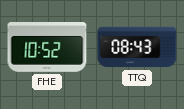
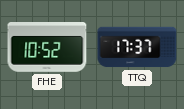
TTQ: 08:43 -> 17:37
